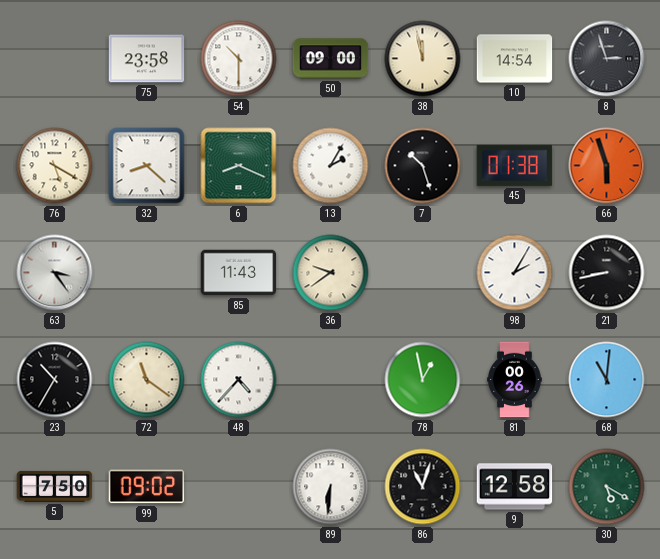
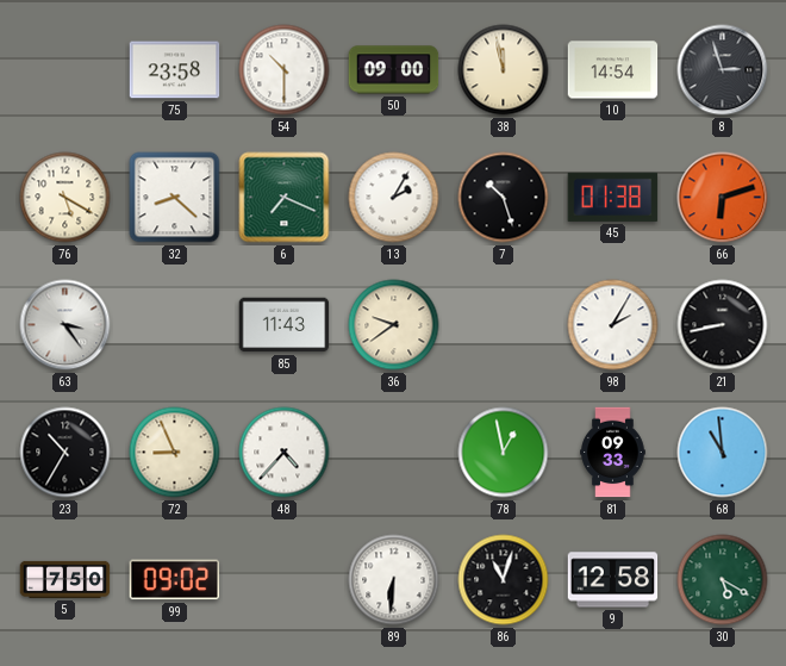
6: 8:19 -> 7:19
66: 5:57 -> 6:12
72: 11:21 -> 8:56
81: 00:26 -> 09:33
68: 11:01 -> 10:59
